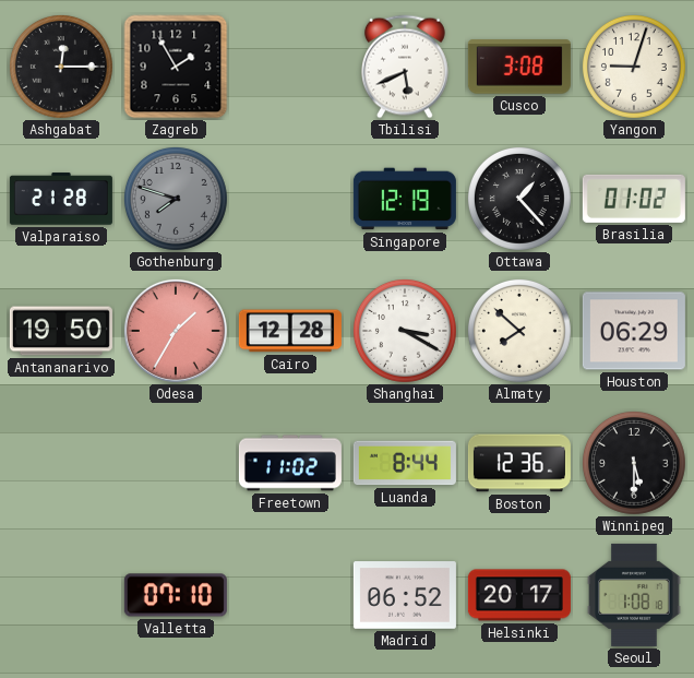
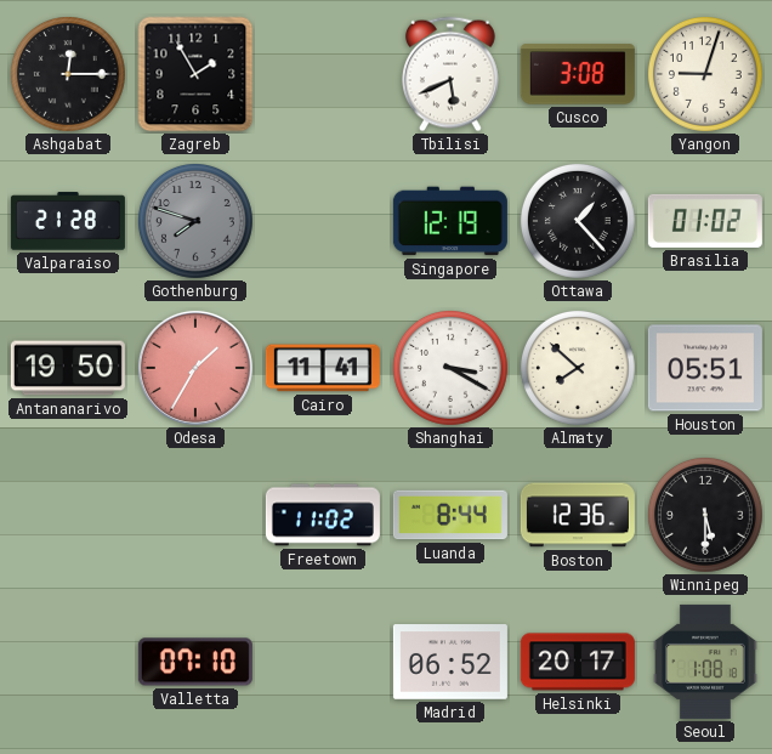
Cairo: 12:28 -> 11:41
Houston: 06:29 -> 05:51
